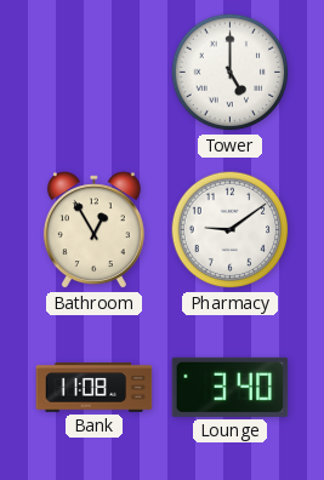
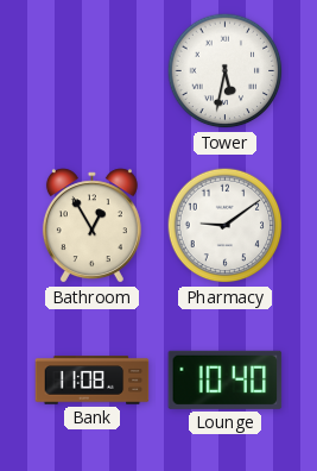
Tower: 5:00 -> 5:32
Lounge: 3:40 -> 10:40
